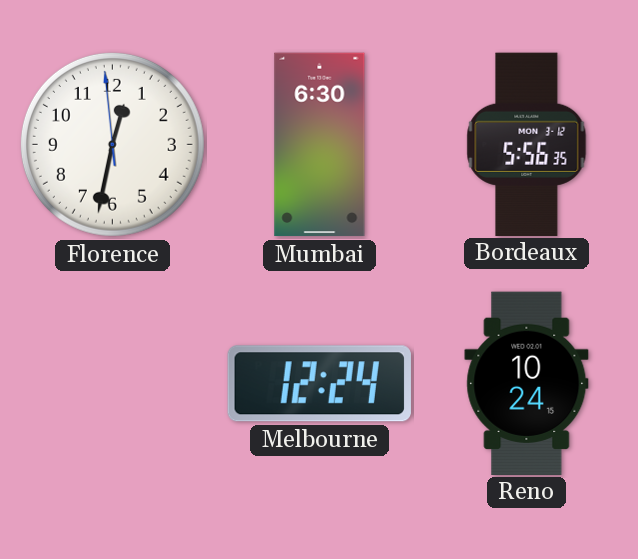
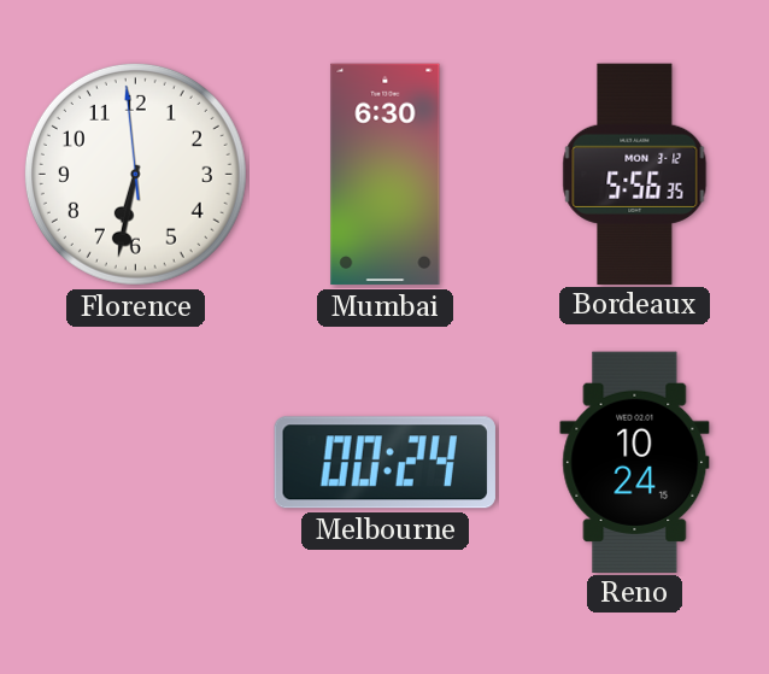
Florence: 12:31 -> 6:31
Melbourne: 12:24 -> 00:24
